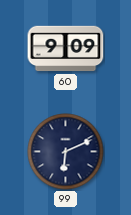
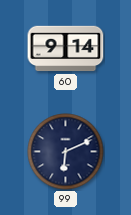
60: 9:09 -> 9:14
